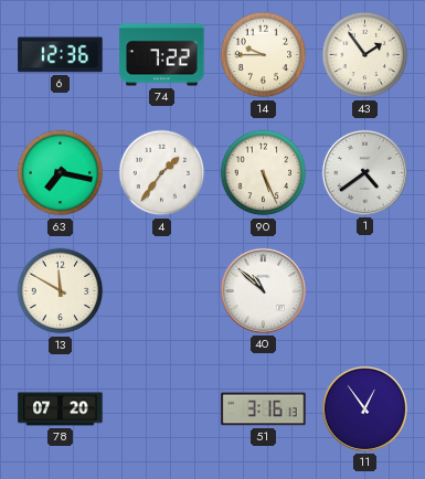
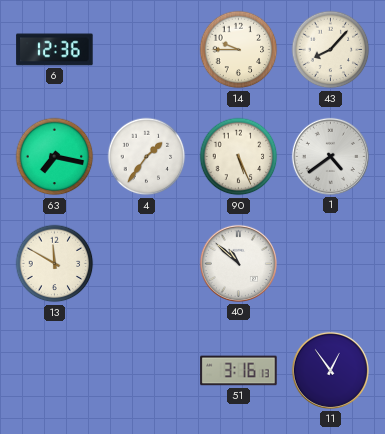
74: 7:22 -> none
43: 1:54 -> 8:07
78: 07:20 -> none
